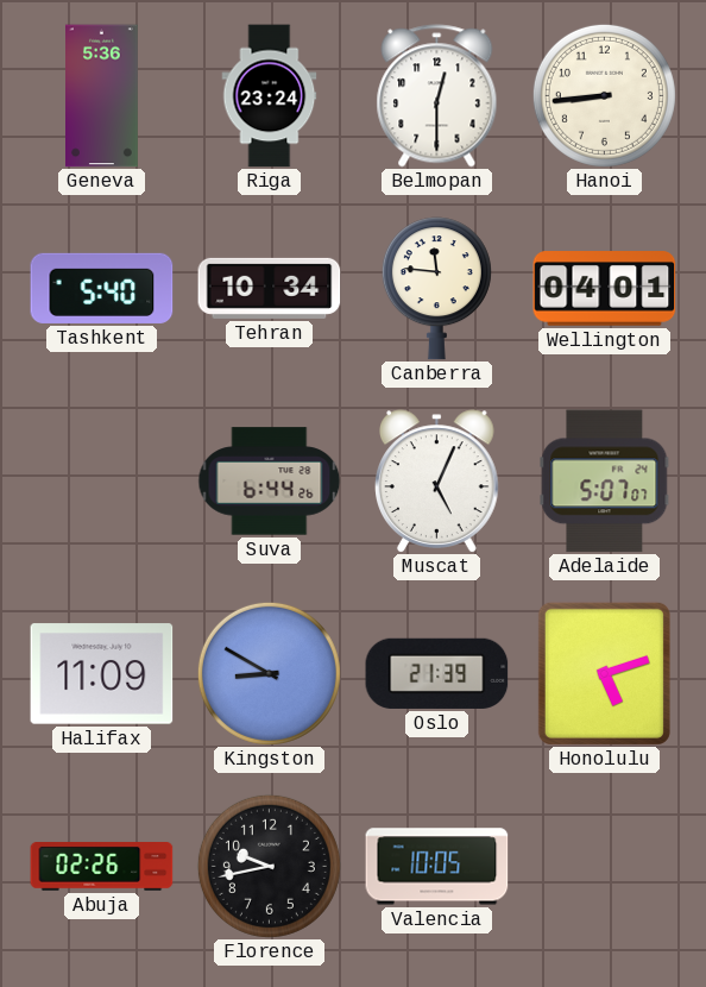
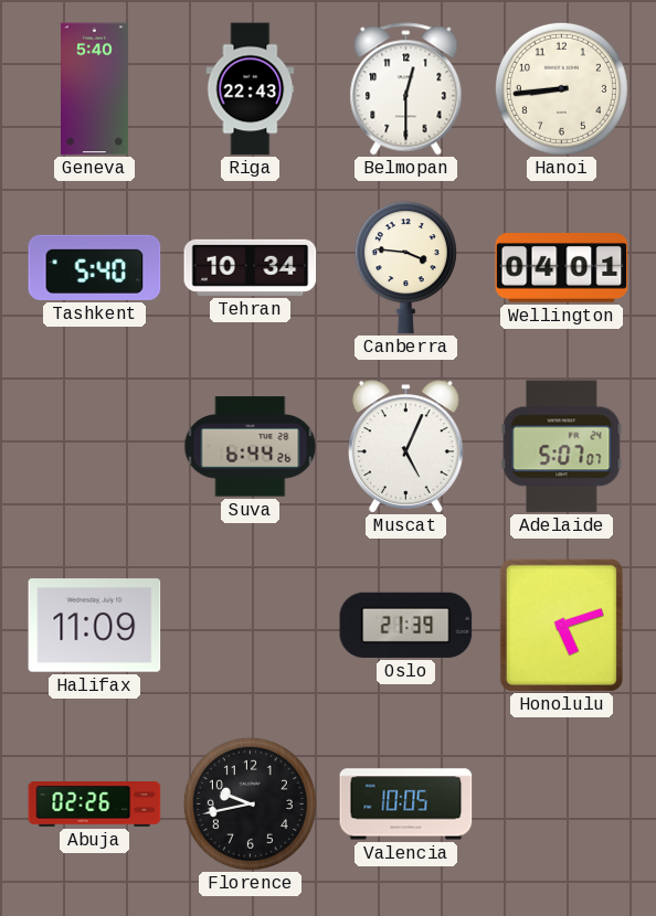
Geneva: 5:36 -> 5:40
Riga: 23:24 -> 22:43
Canberra: 11:46 -> 3:46
Kingston: 8:50 -> none
